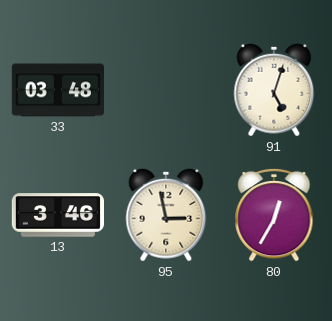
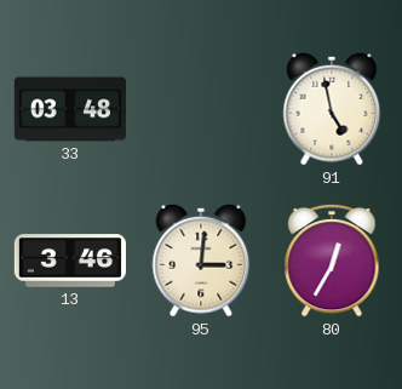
91: 5:03 -> 4:58
95: 2:58 -> 3:01
